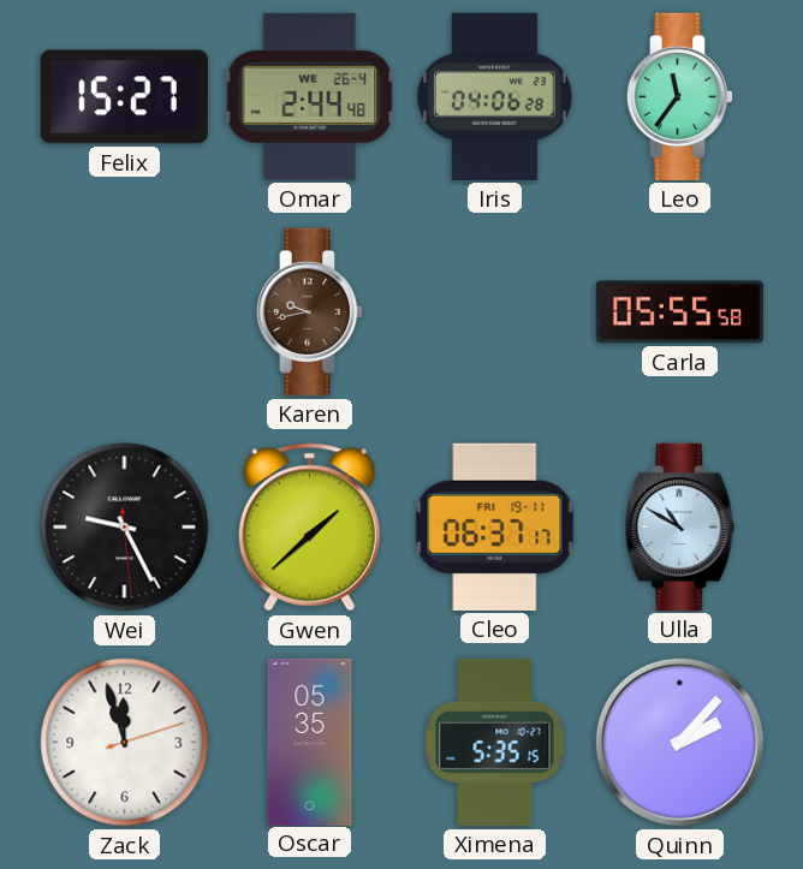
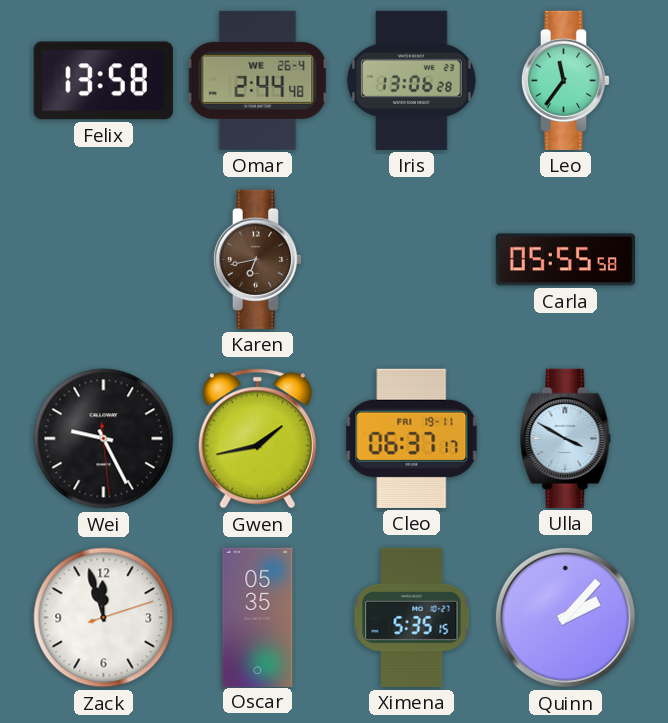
Felix: 15:27 -> 13:58
Iris: 04:06 -> 13:06
Karen: 9:43 -> 6:43
Gwen: 1:38 -> 1:43
Ulla: 10:50 -> 3:50
